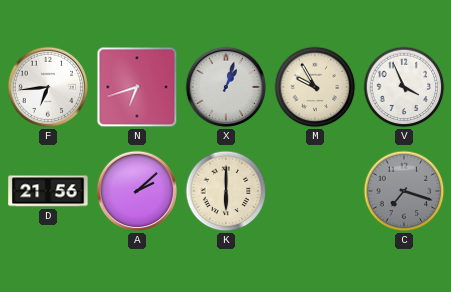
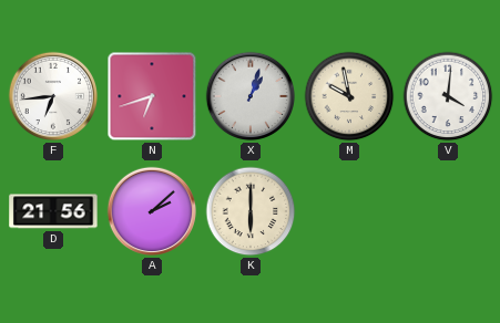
M: 9:55 -> 9:58
V: 3:56 -> 4:01
C: 7:18 -> none
